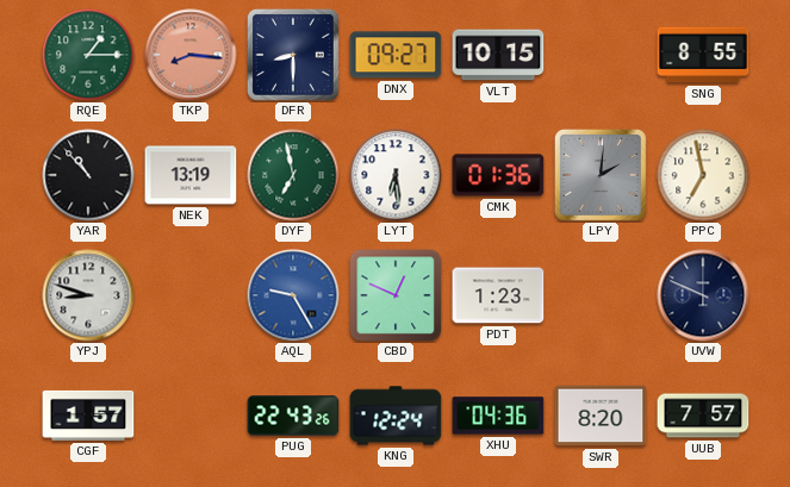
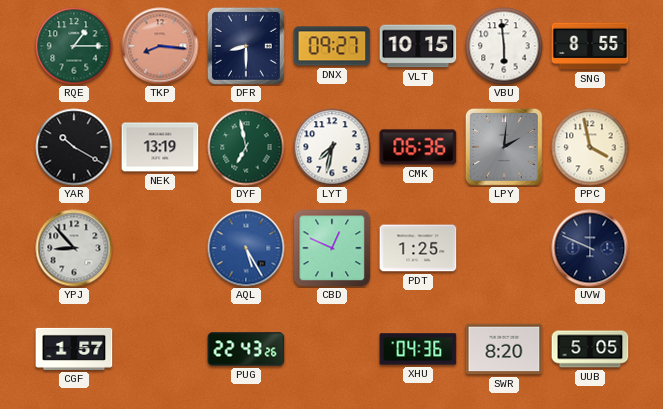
VBU: none -> 5:59
YAR: 10:53 -> 10:20
LYT: 6:29 -> 7:32
CMK: 01:36 -> 06:36
PPC: 6:58 -> 3:58
YPJ: 8:48 -> 8:53
AQL: 9:25 -> 5:25
PDT: 1:23 -> 1:25
KNG: 12:24 -> none
UUB: 7:57 -> 5:05
